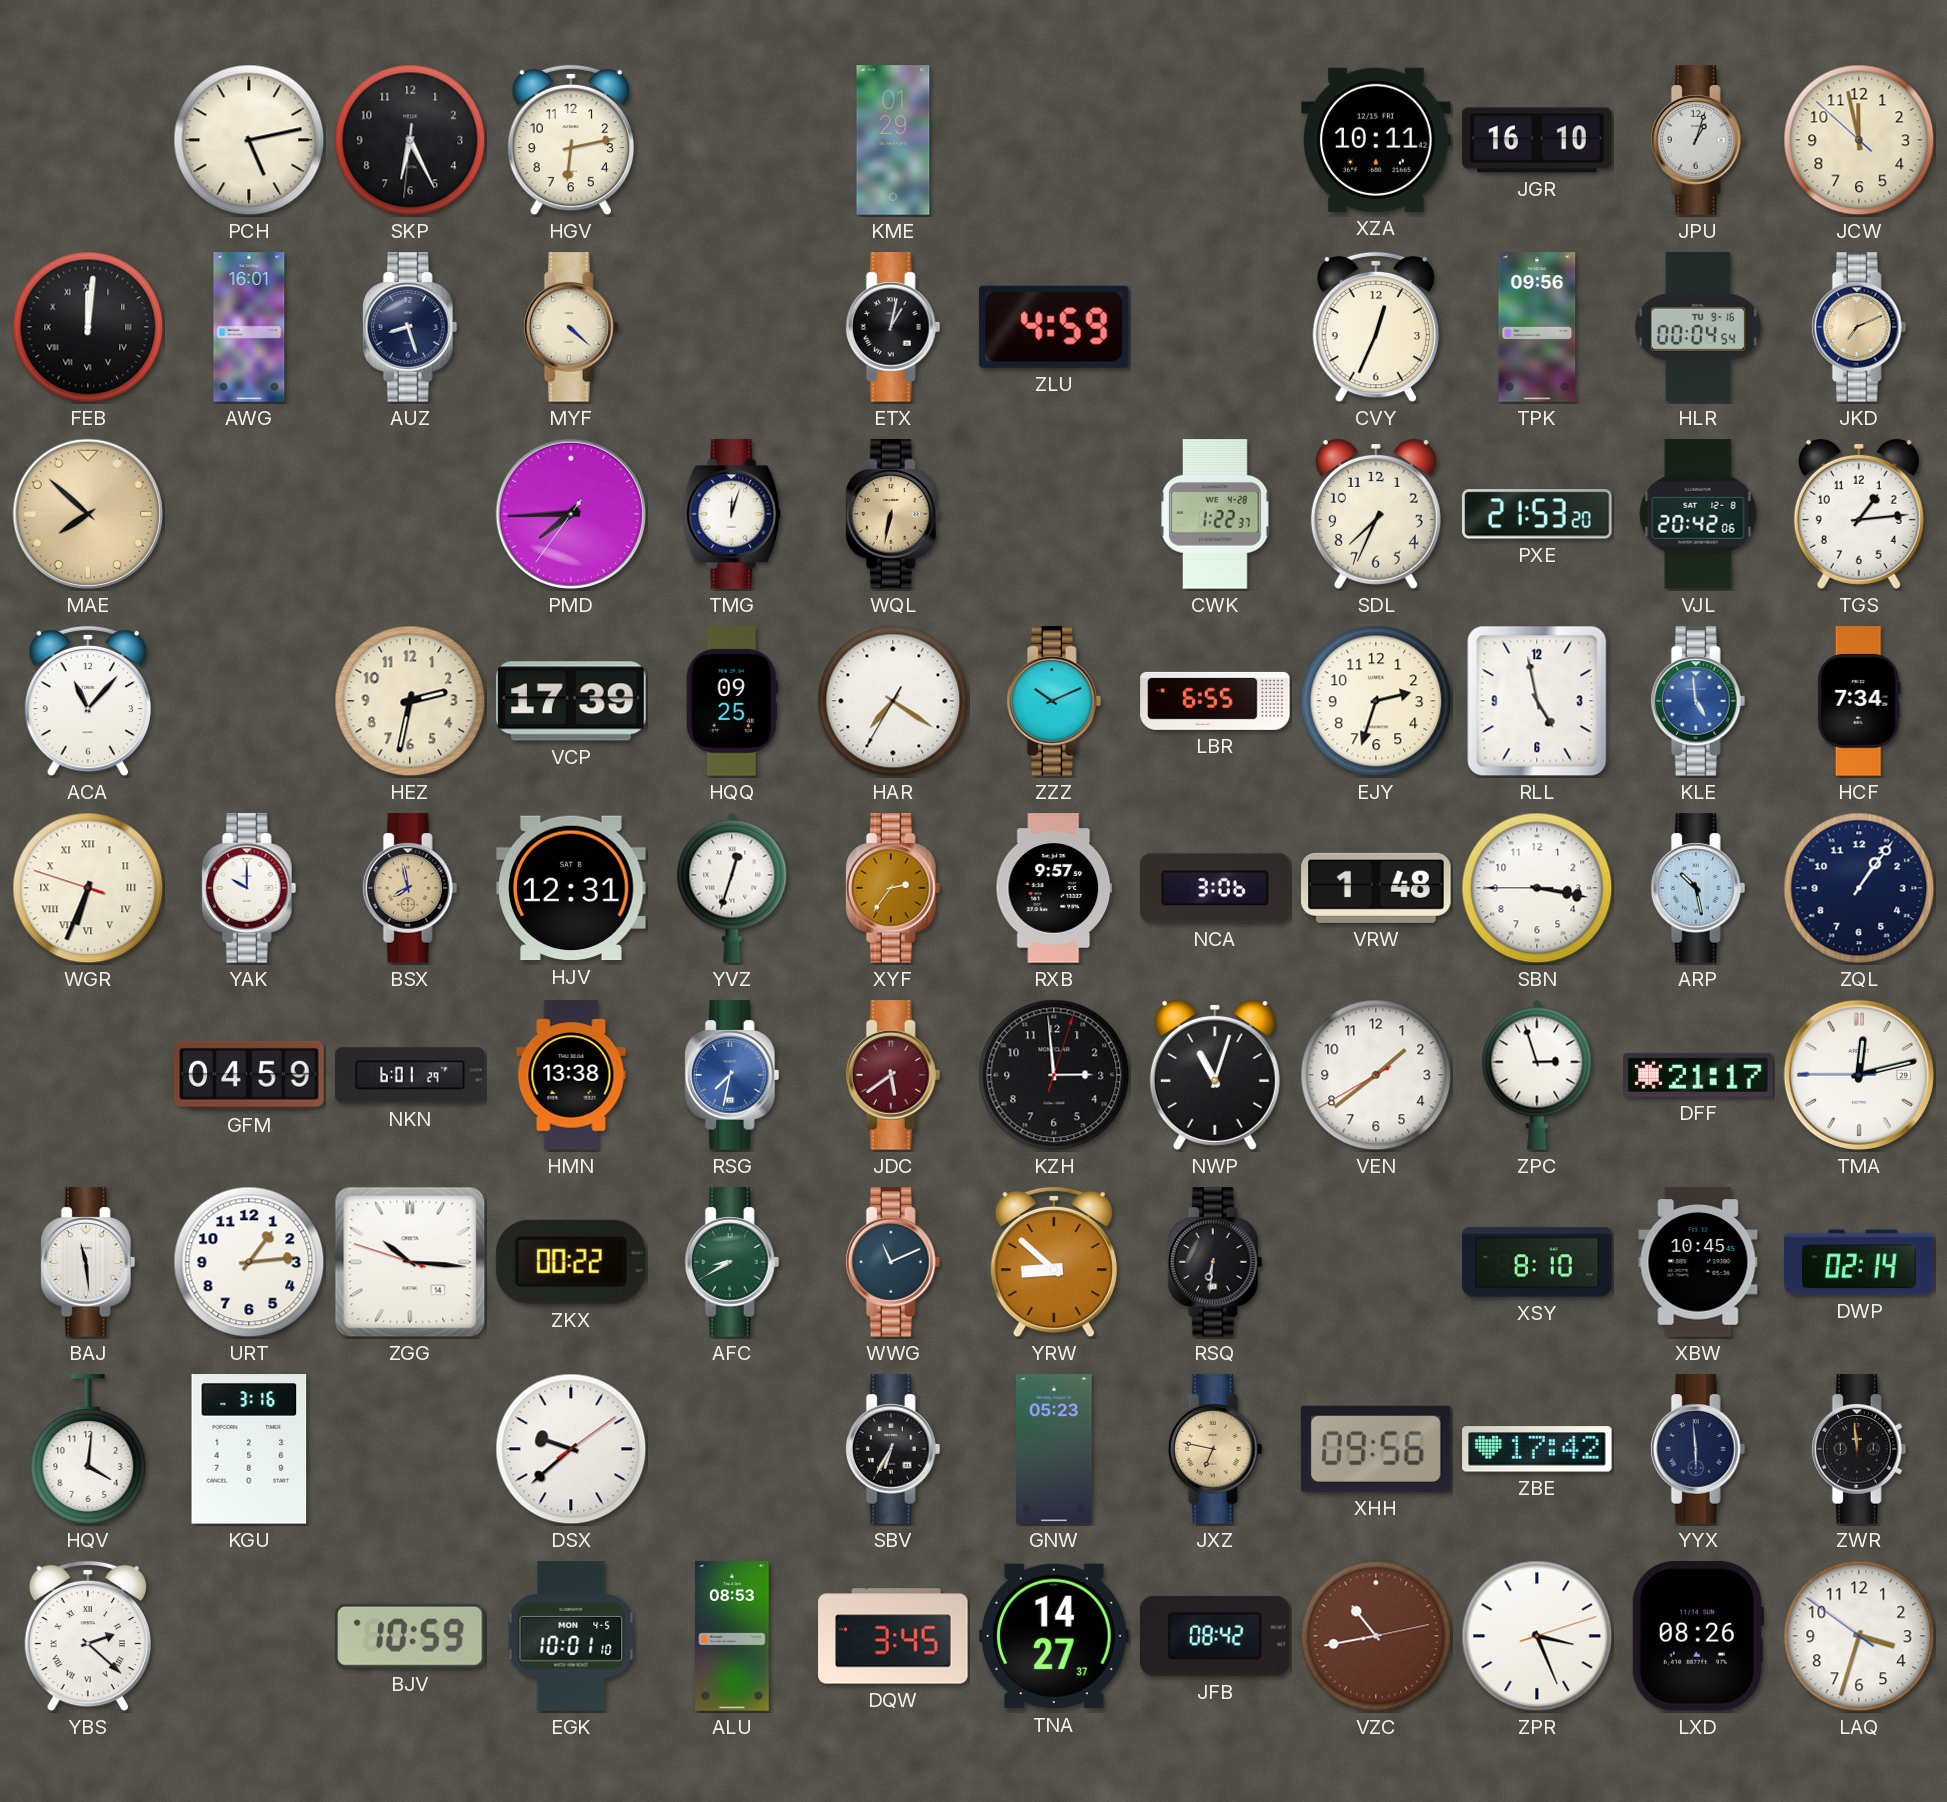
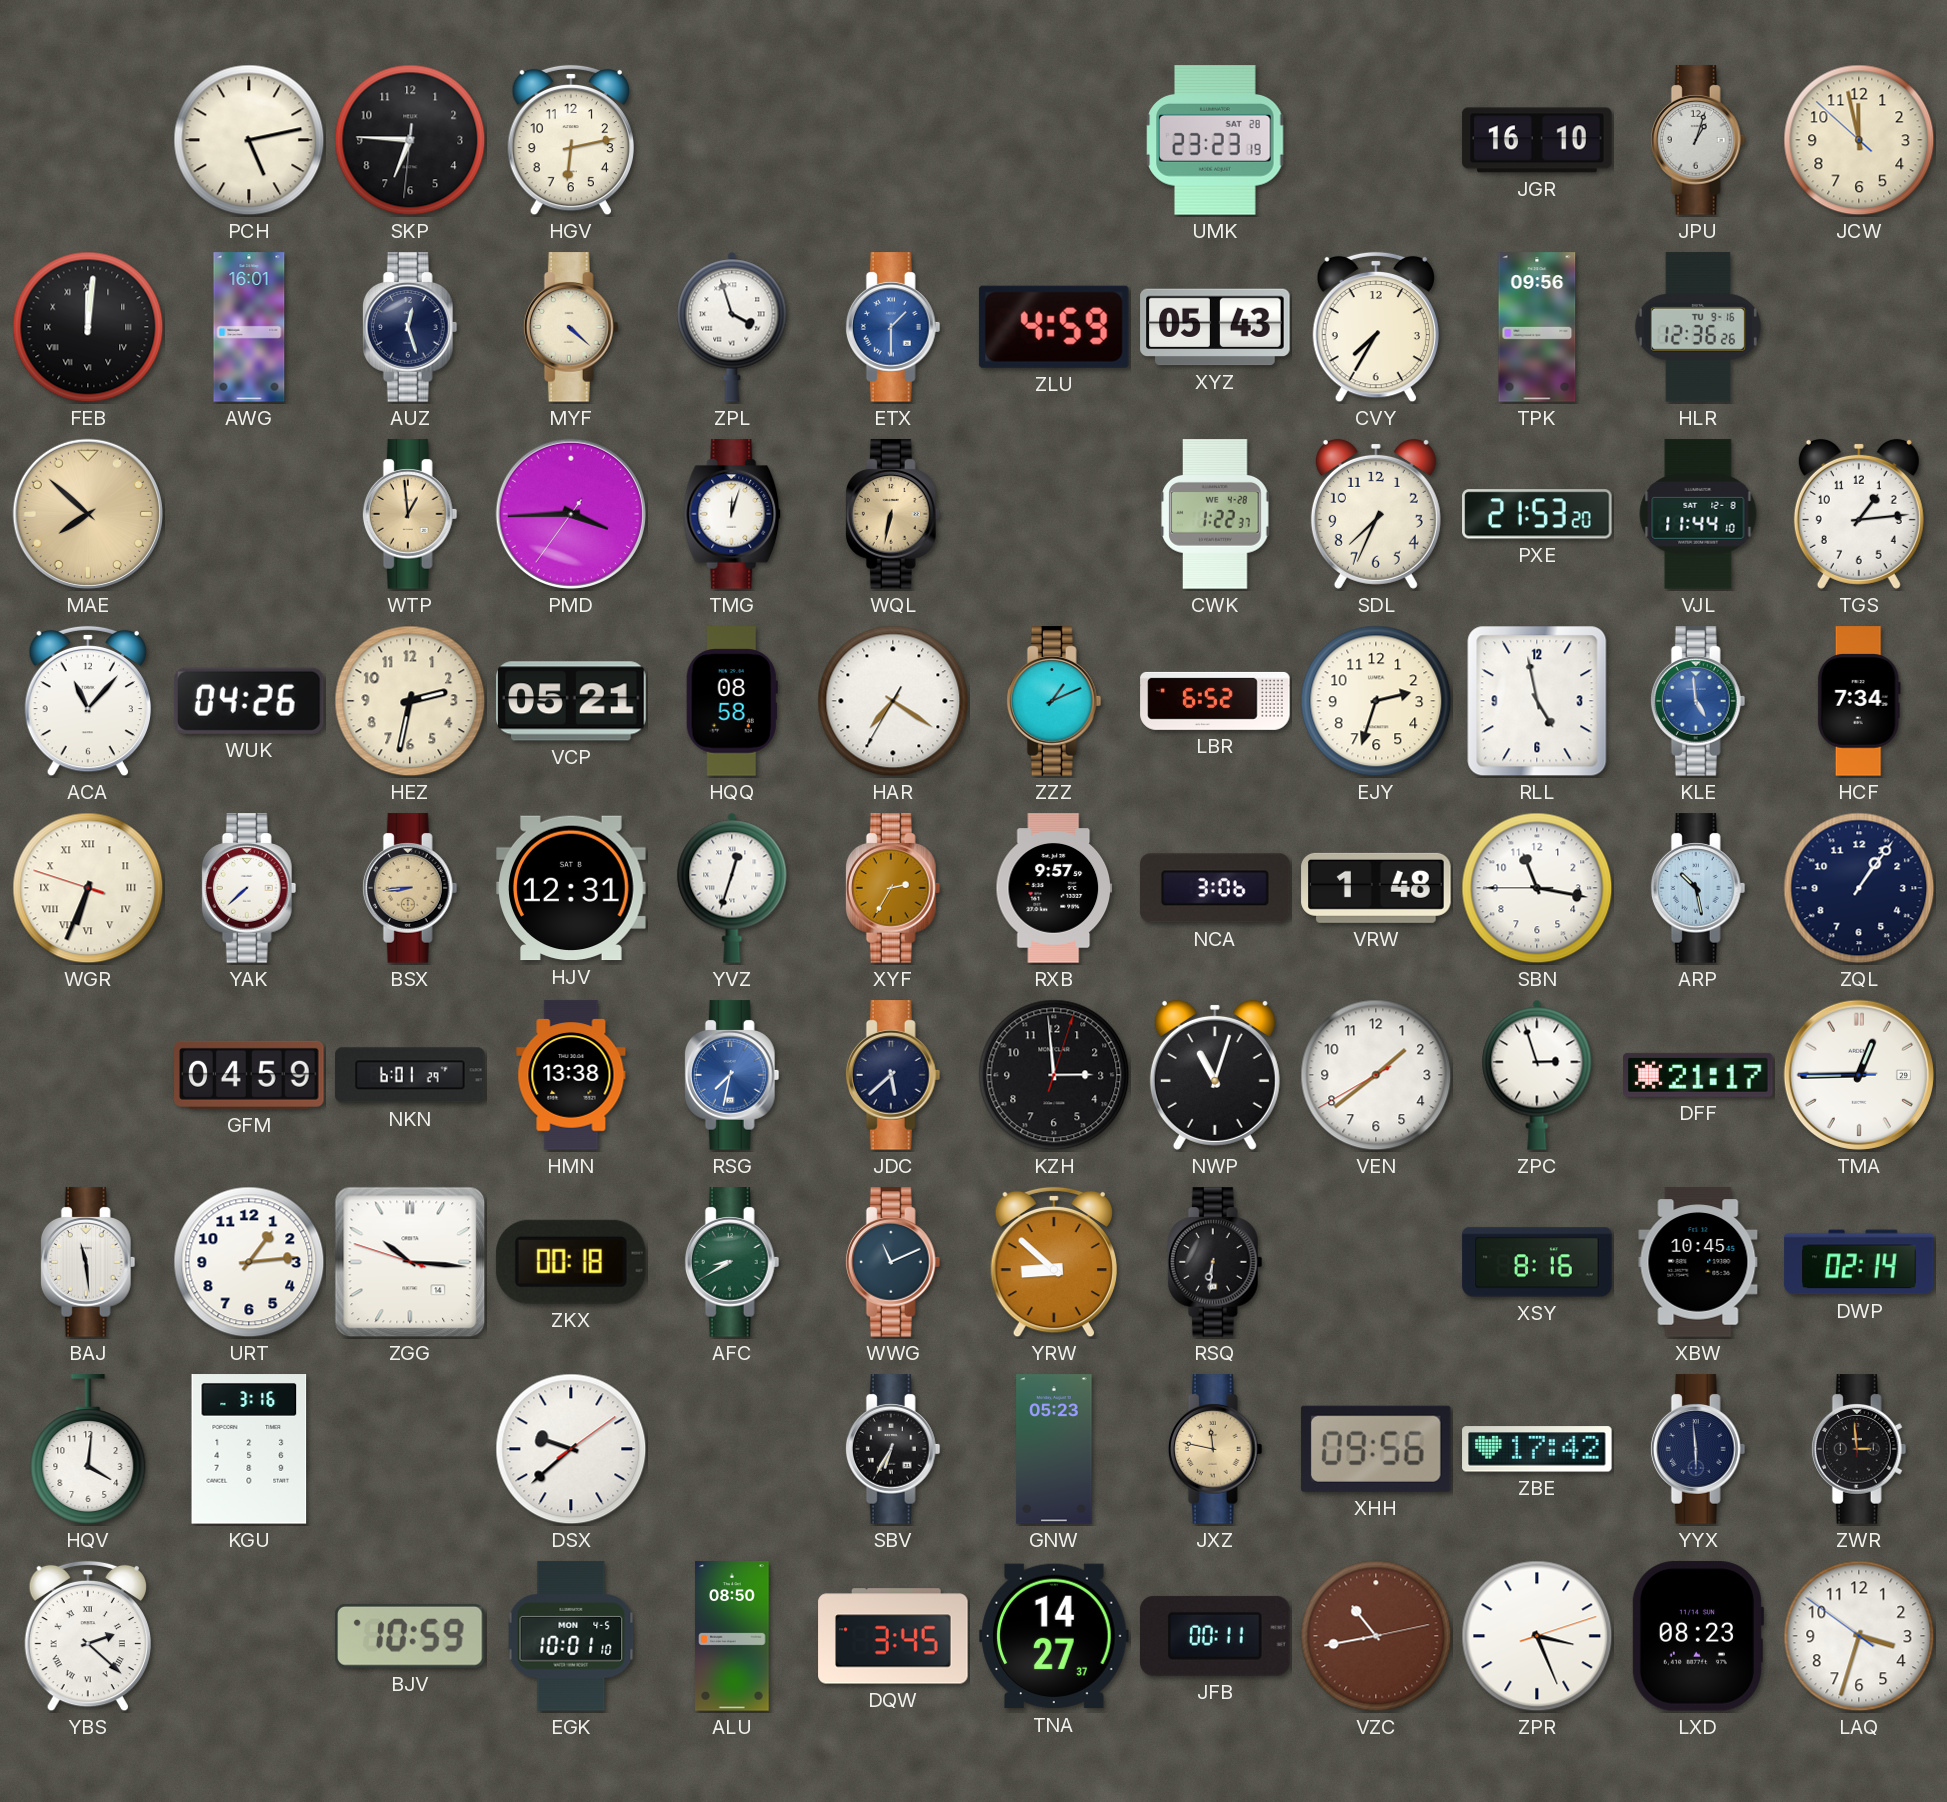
SKP: 6:25 -> 6:45
KME: 01:29 -> none
UMK: none -> 23:23
XZA: 10:11 -> none
AUZ: 8:27 -> 12:27
ZPL: none -> 3:57
ETX: 1:02 -> 1:30
ETX dial: black -> blue
XYZ: none -> 05:43
CVY: 12:34 -> 7:35
HLR: 00:04 -> 12:36
JKD: 7:11 -> none
WTP: none -> 12:59
PMD: 7:44 -> 3:44
VJL: 20:42 -> 11:44
WUK: none -> 04:26
VCP: 17:39 -> 05:21
HQQ: 09:25 -> 08:58
ZZZ: 10:11 -> 1:11
LBR: 6:55 -> 6:52
YAK: 10:00 -> 7:38
BSX: 7:58 -> 8:44
XYF: 2:36 -> 2:35
SBN: 3:16 -> 11:16
JDC: 5:39 -> 5:38
JDC dial: burgundy -> navy
TMA: 12:12 -> 12:44
ZKX: 00:22 -> 00:18
XSY: 8:10 -> 8:16
JXZ: 6:47 -> 11:47
ZWR: 11:59 -> 2:59
ALU: 08:53 -> 08:50
JFB: 08:42 -> 00:11
LXD: 08:26 -> 08:23
